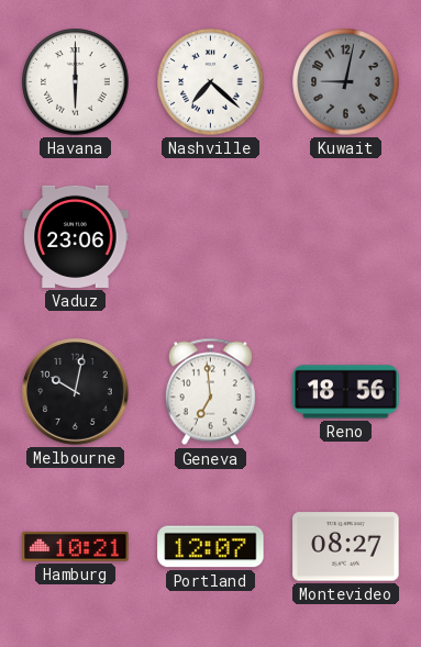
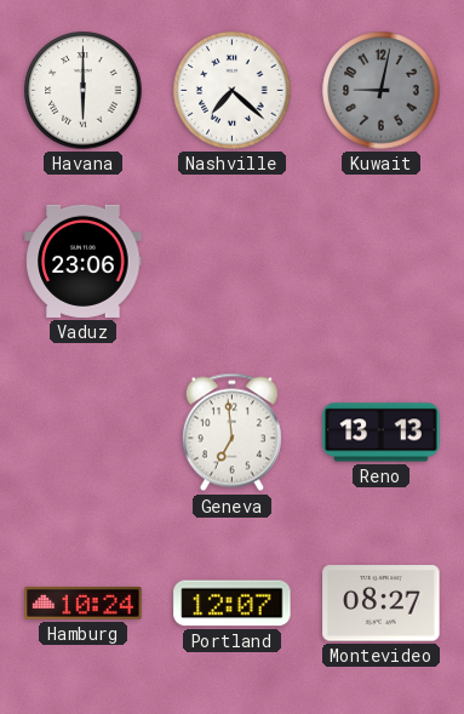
Melbourne: 10:02 -> none
Reno: 18:56 -> 13:13
Hamburg: 10:21 -> 10:24
